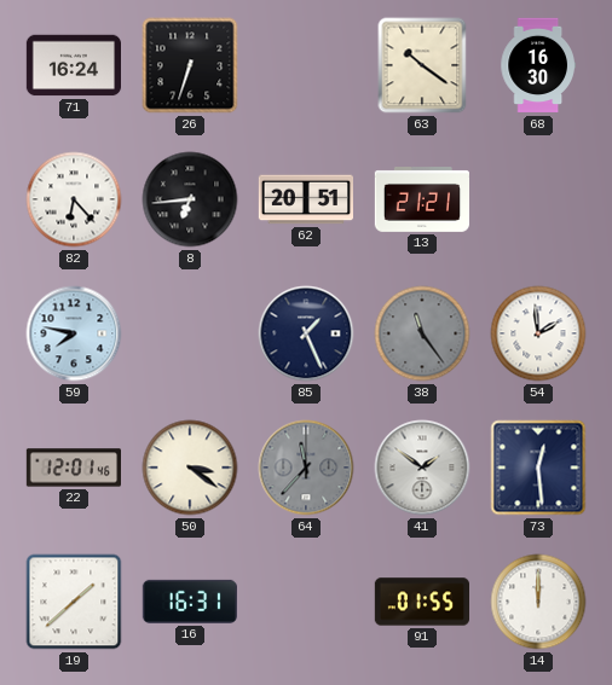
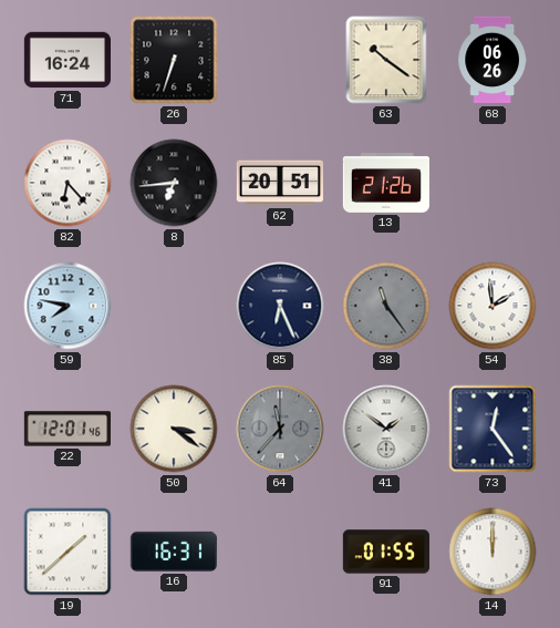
68: 16:30 -> 06:26
13: 21:21 -> 21:26
85: 1:26 -> 6:26
73: 12:29 -> 12:24
